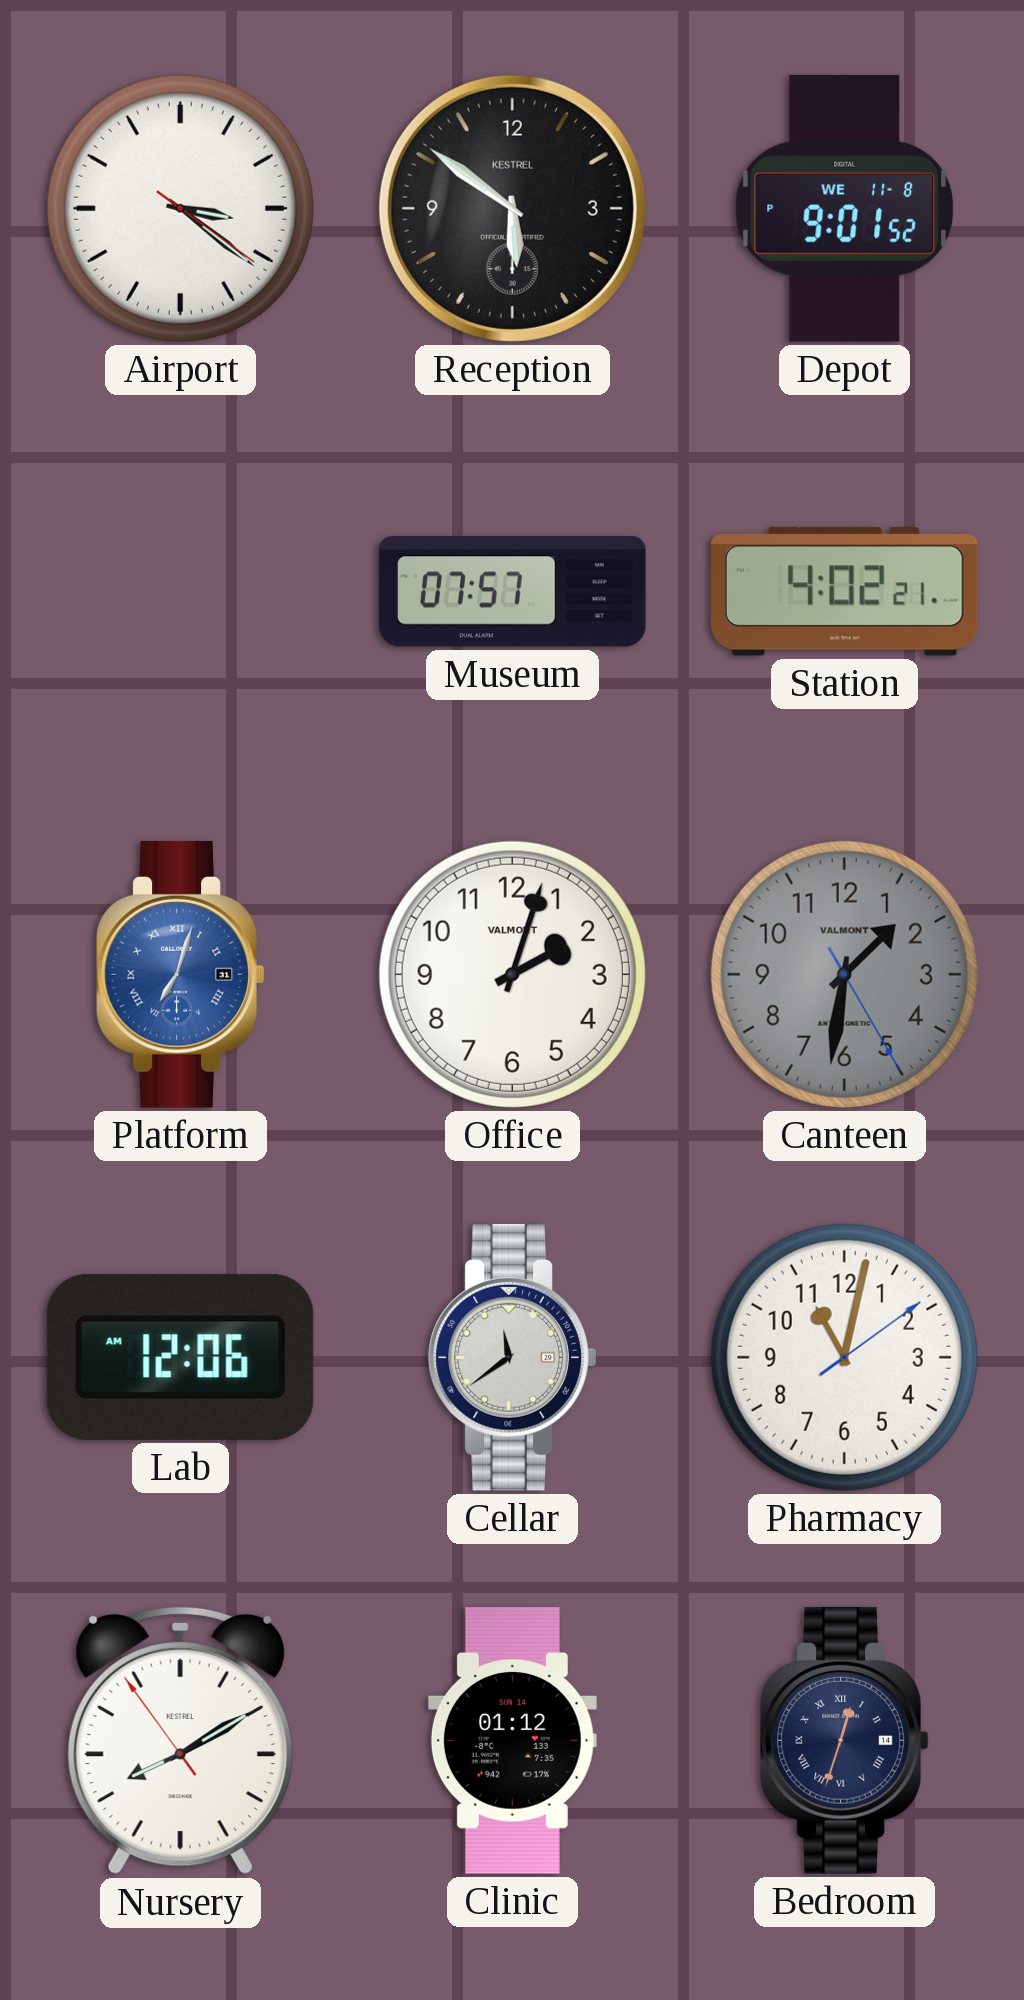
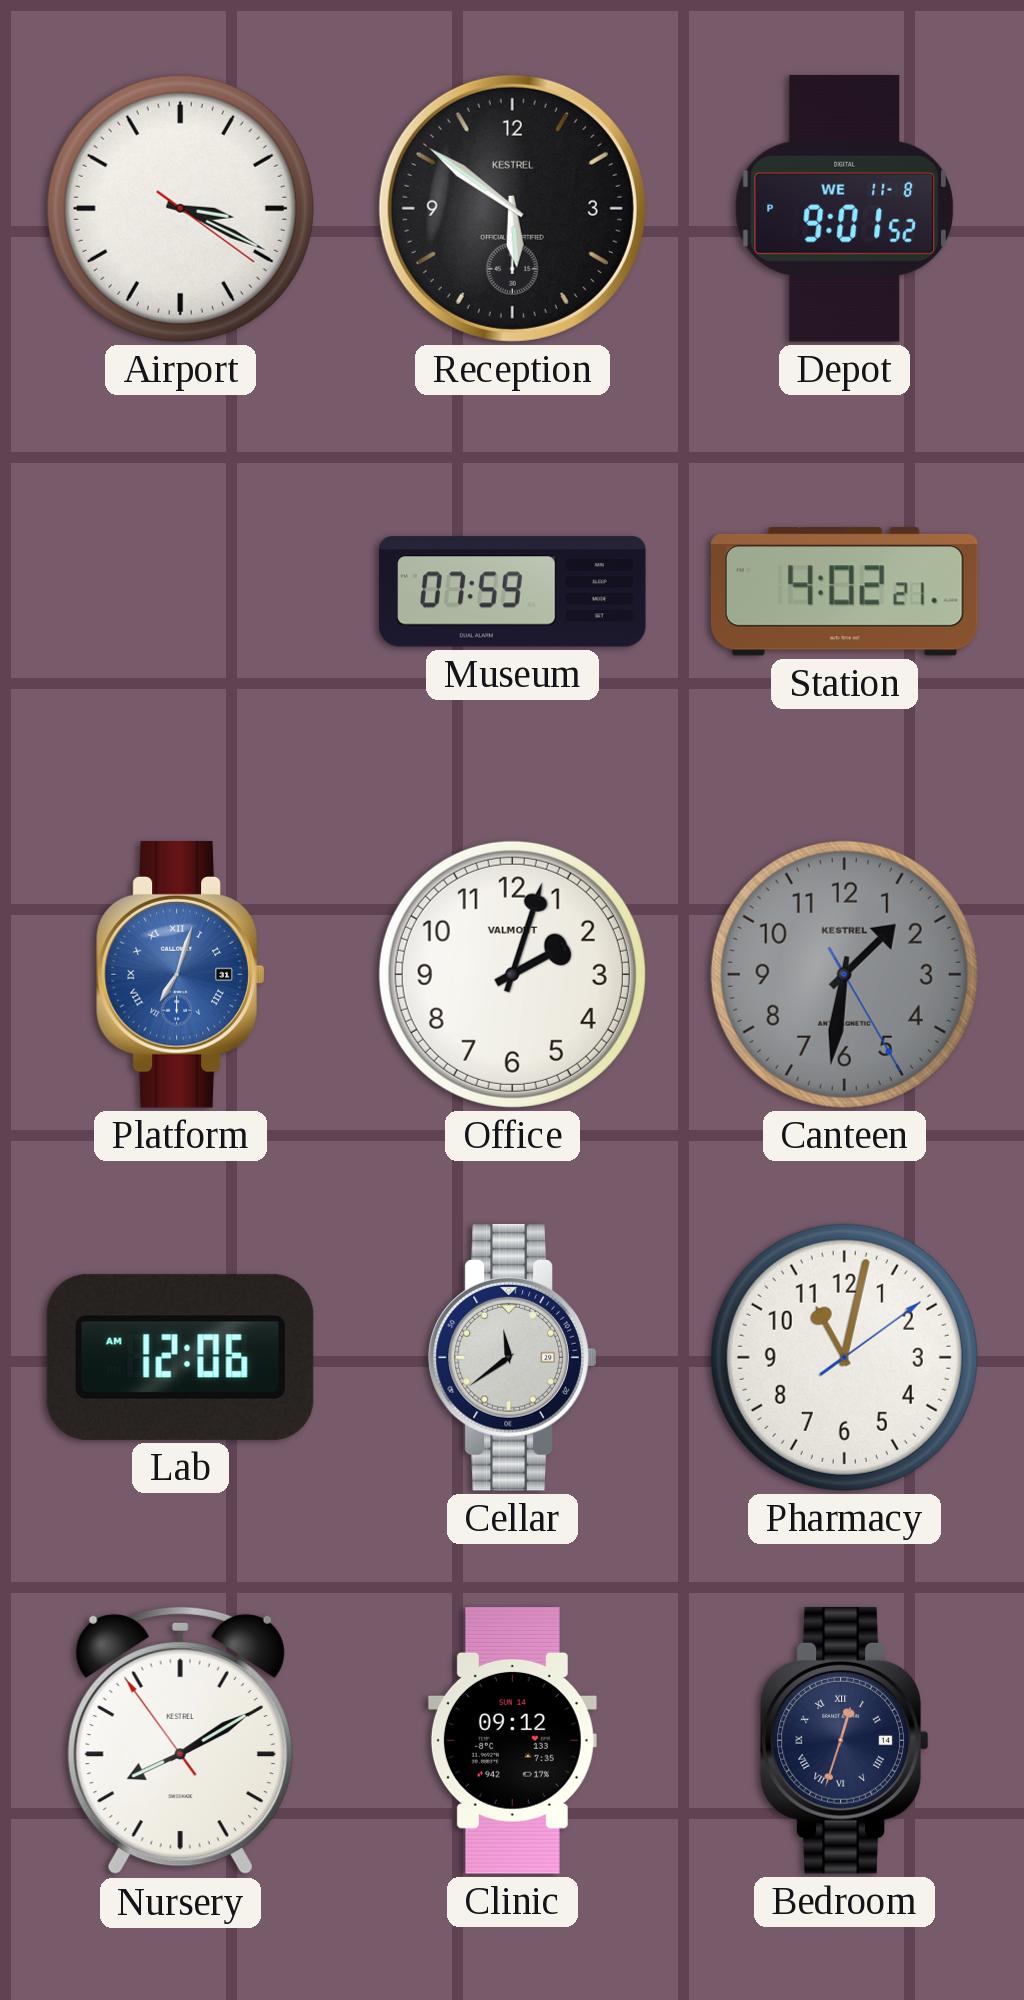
Airport: 3:21 -> 3:19
Museum: 07:57 -> 07:59
Canteen brand: VALMONT -> KESTREL
Clinic: 01:12 -> 09:12
